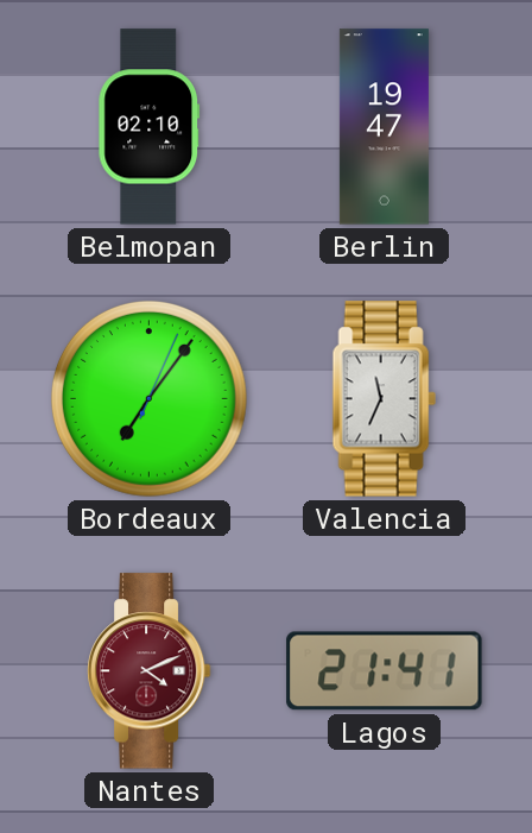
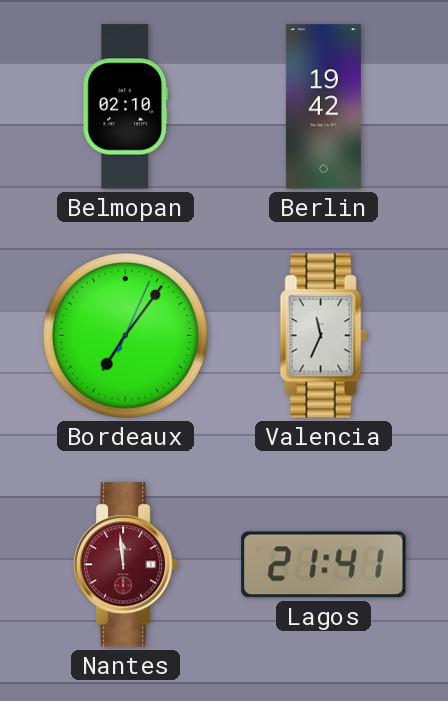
Berlin: 19:47 -> 19:42
Nantes: 4:11 -> 11:59
